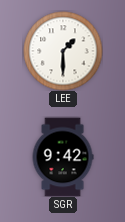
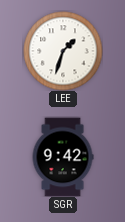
LEE: 1:30 -> 1:33
